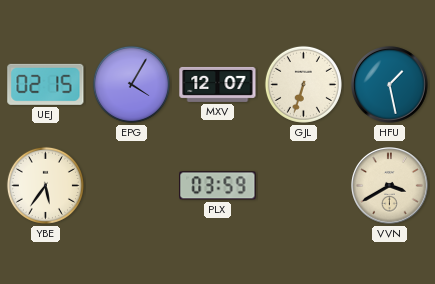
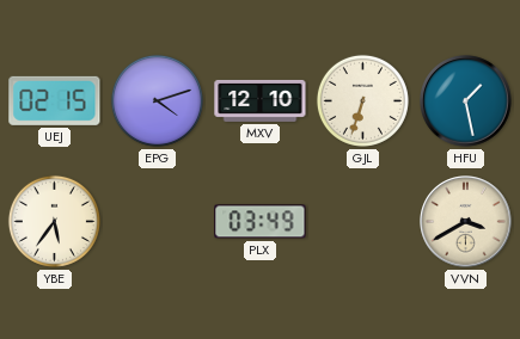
EPG: 4:05 -> 4:12
MXV: 12:07 -> 12:10
PLX: 03:59 -> 03:49
